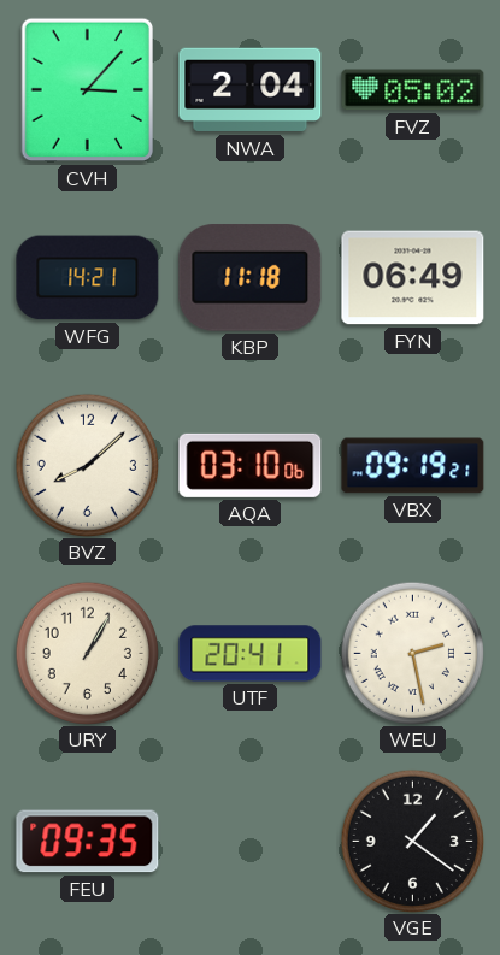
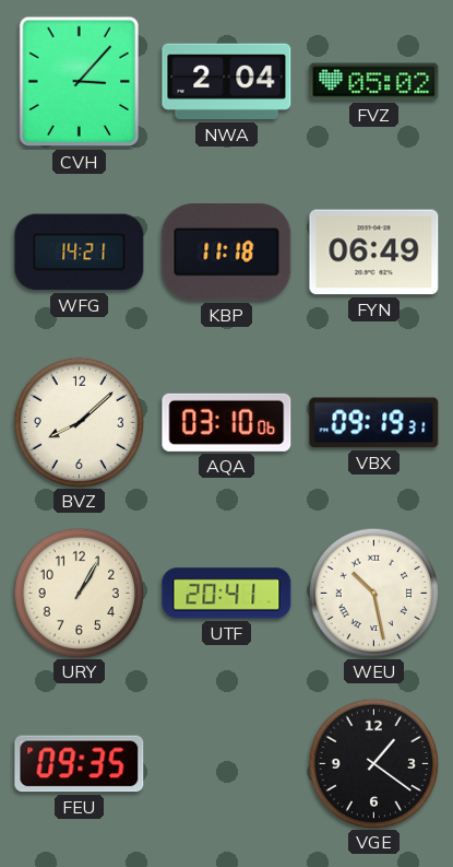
VBX: 09:19:21 -> 09:19:31
WEU: 2:28 -> 10:28
